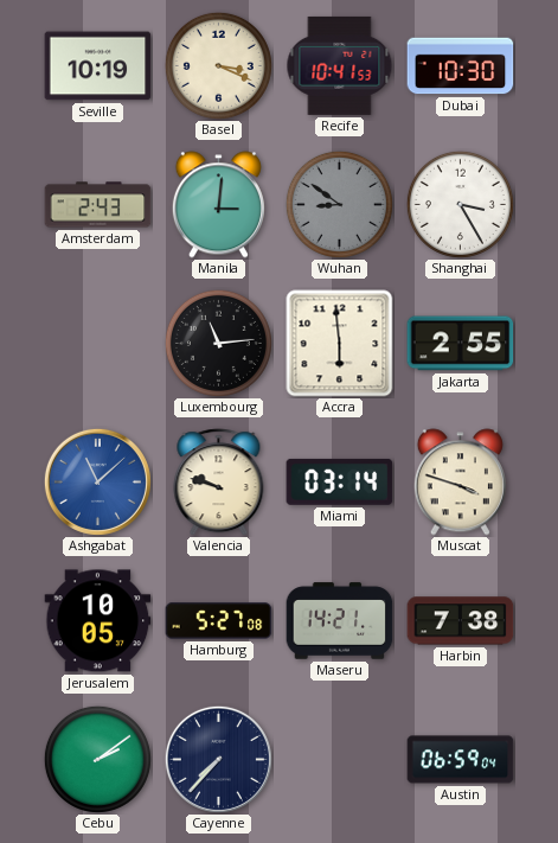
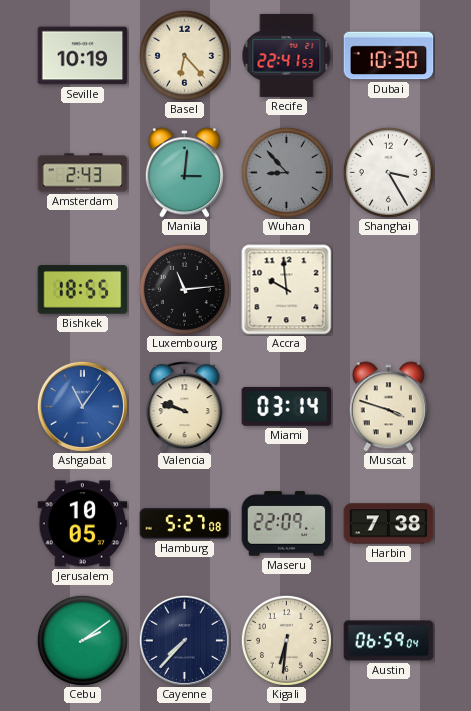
Basel: 3:19 -> 6:23
Recife: 10:41 -> 22:41
Wuhan: 8:51 -> 8:53
Bishkek: none -> 18:55
Accra: 5:59 -> 9:59
Jakarta: 2:55 -> none
Ashgabat: 11:08 -> 11:06
Maseru: 14:21 -> 22:09
Kigali: none -> 6:31
